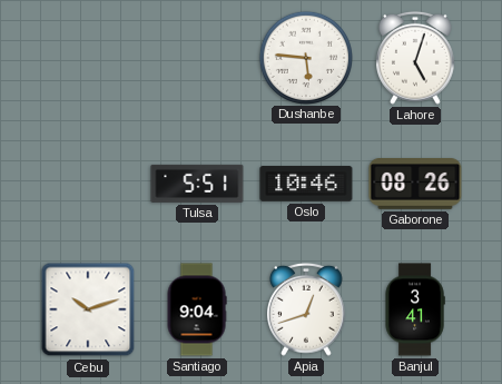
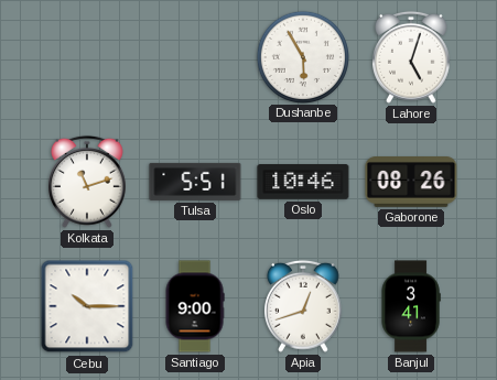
Dushanbe: 5:46 -> 5:55
Kolkata: none -> 11:12
Cebu: 10:12 -> 10:15
Santiago: 9:04 -> 9:00
